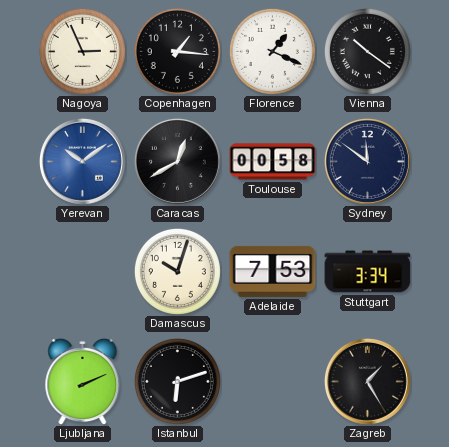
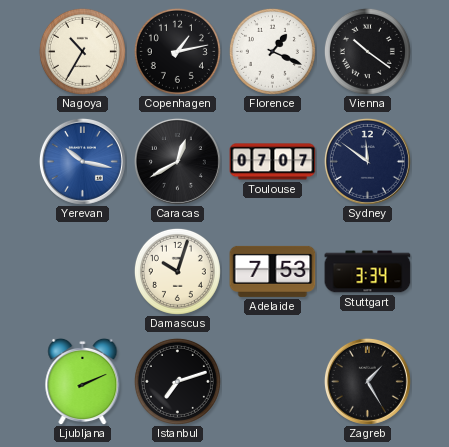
Nagoya: 2:56 -> 10:35
Copenhagen: 1:16 -> 1:13
Yerevan: 10:09 -> 10:17
Toulouse: 00:58 -> 07:07
Istanbul: 6:12 -> 7:12
